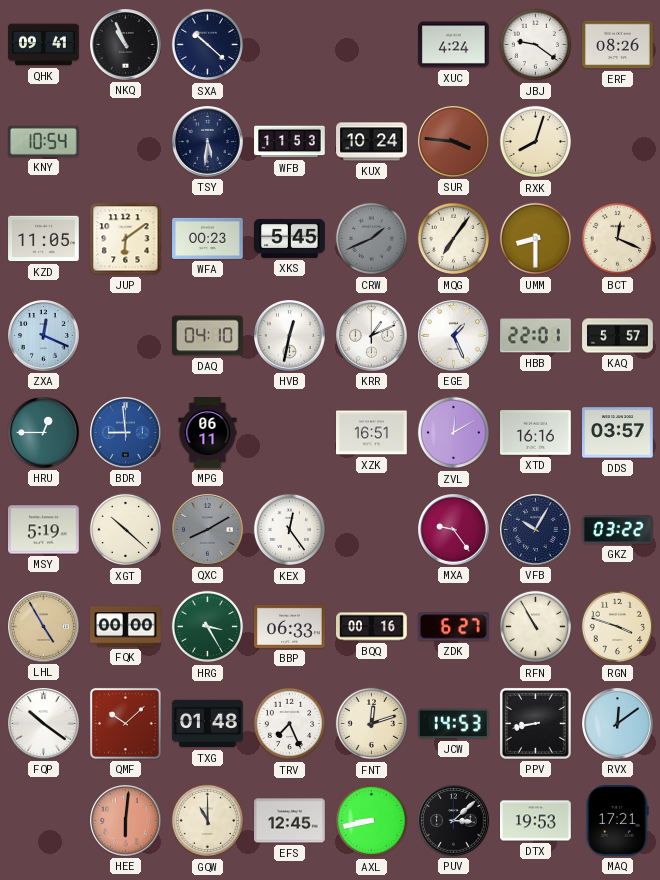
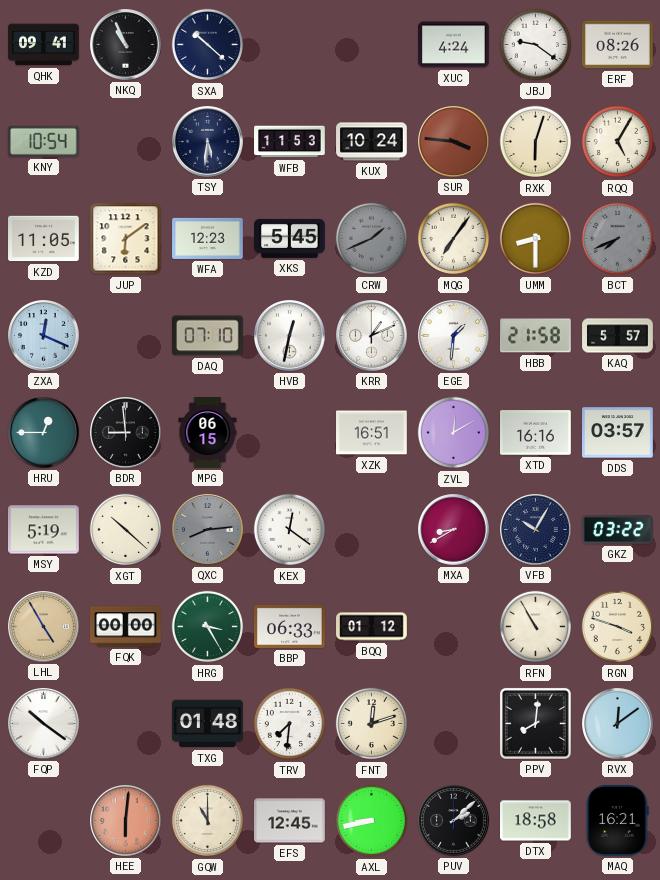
RXK: 8:03 -> 6:03
RQQ: none -> 5:05
WFA: 00:23 -> 12:23
BCT: 12:19 -> 7:41
BCT dial: cream -> grey
DAQ: 04:10 -> 07:10
EGE: 1:26 -> 1:31
HBB: 22:01 -> 21:58
BDR dial: blue -> black
MPG: 06:11 -> 06:15
QXC: 8:10 -> 8:14
KEX: 12:24 -> 12:21
MXA: 9:24 -> 8:40
BQQ: 00:16 -> 01:12
ZDK: 6:27 -> none
QMF: 10:08 -> none
TRV: 7:26 -> 7:31
JCW: 14:53 -> none
PPV: 8:43 -> 8:01
PUV: 3:08 -> 2:08
DTX: 19:53 -> 18:58
MAQ: 17:21 -> 16:21
